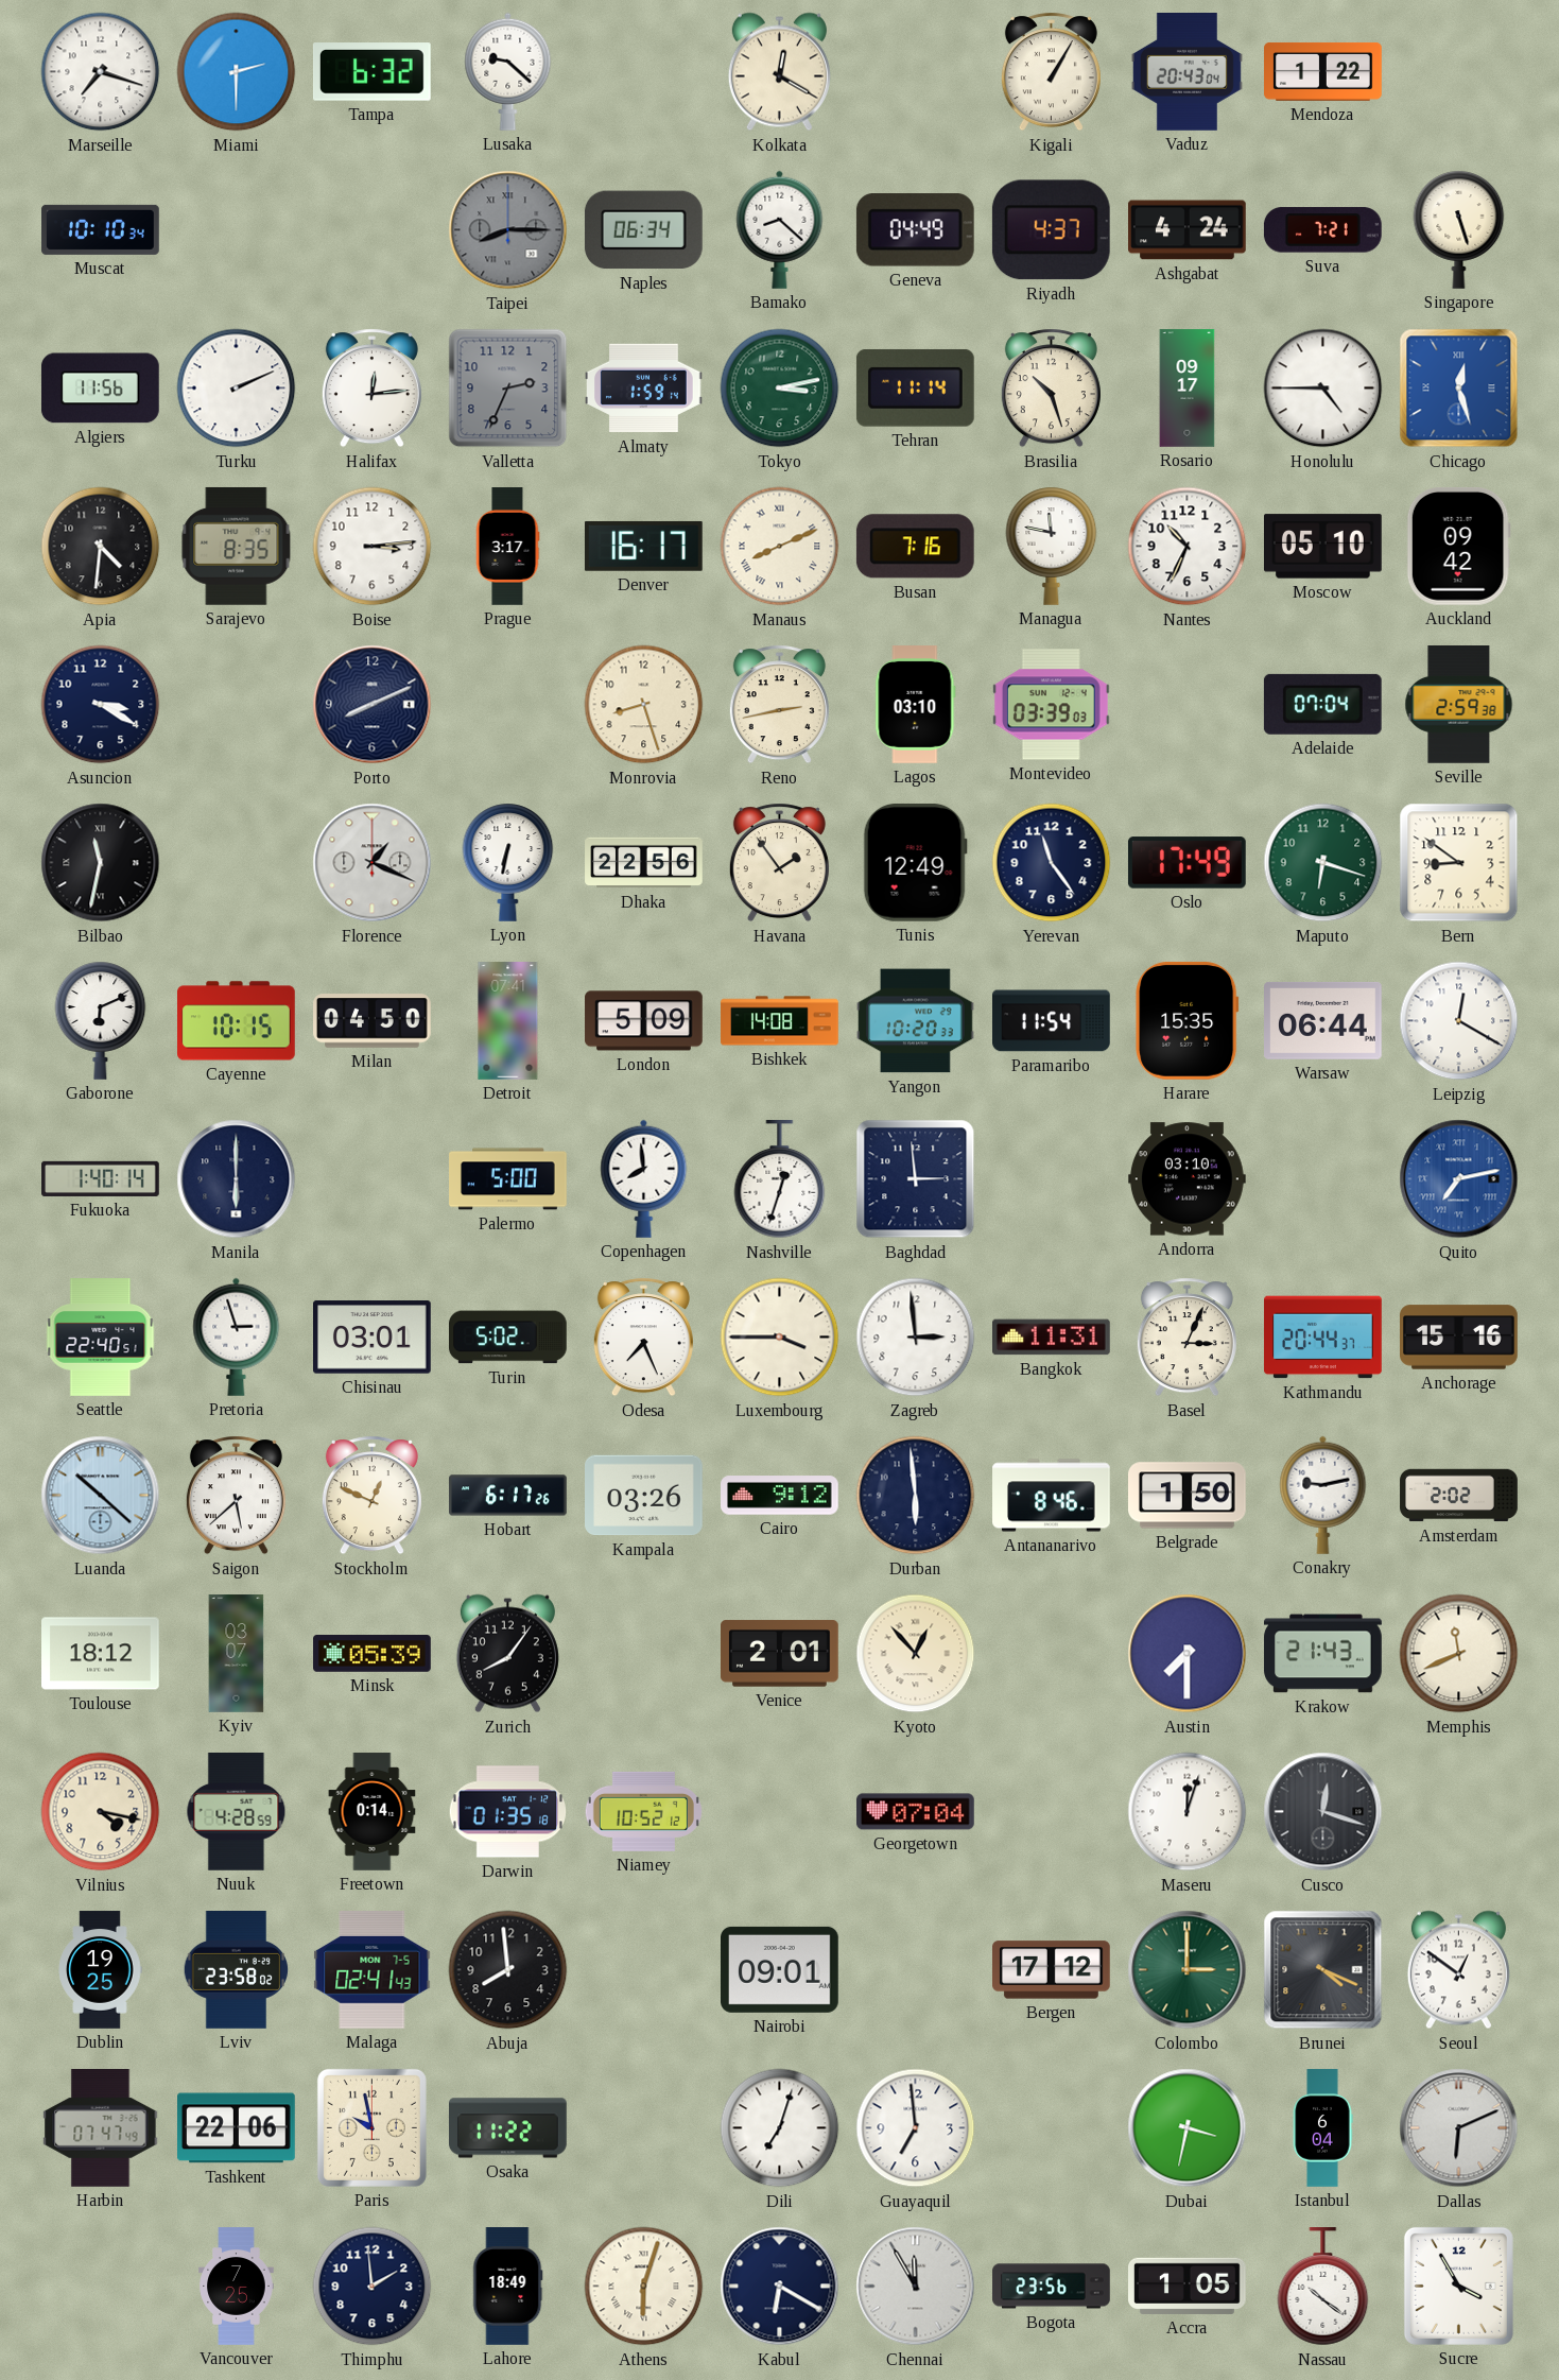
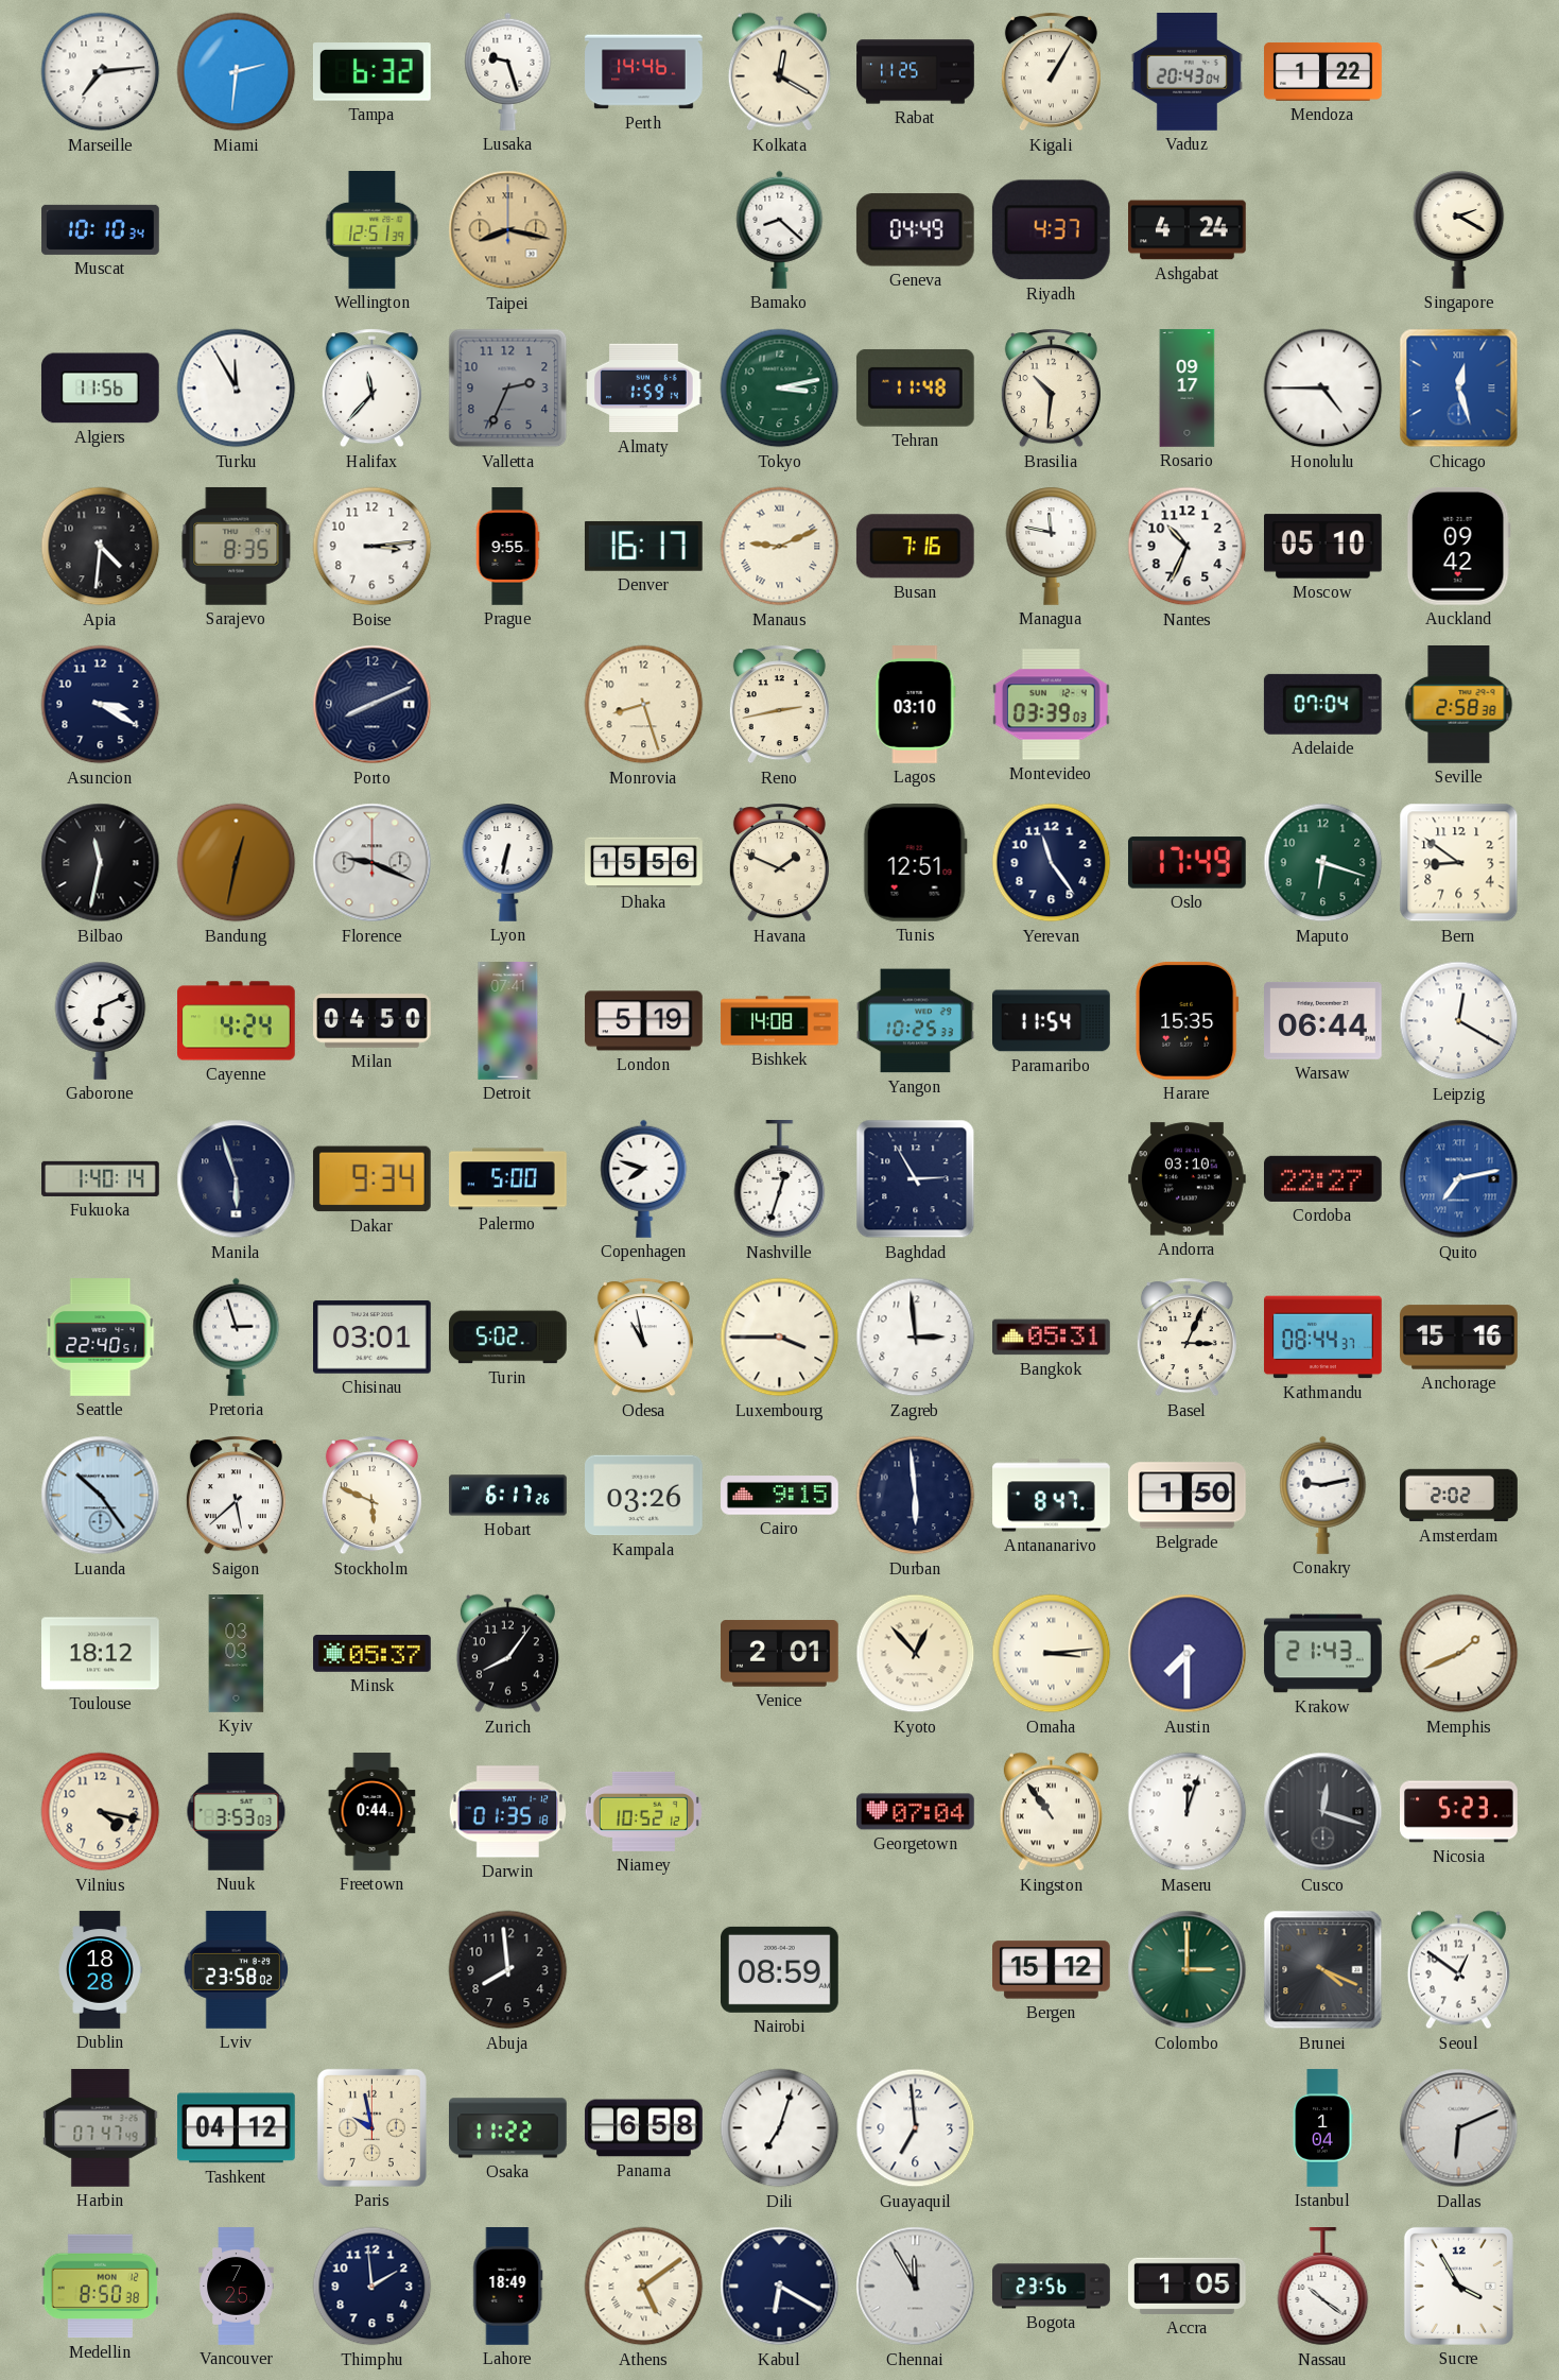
Marseille: 7:18 -> 7:14
Miami: 2:30 -> 2:31
Lusaka: 9:22 -> 9:27
Perth: none -> 14:46
Rabat: none -> 11:25
Wellington: none -> 12:51
Taipei: 8:15 -> 8:17
Taipei dial: grey -> champagne
Naples: 06:34 -> none
Suva: 7:21 -> none
Singapore: 5:27 -> 2:20
Turku: 2:11 -> 11:55
Halifax: 12:14 -> 11:37
Tehran: 11:14 -> 11:48
Brasilia: 10:27 -> 10:31
Prague: 3:17 -> 9:55
Manaus: 8:11 -> 9:11
Seville: 2:59 -> 2:58
Bandung: none -> 12:32
Florence: 1:19 -> 9:19
Dhaka: 22:56 -> 15:56
Havana: 1:54 -> 1:49
Tunis: 12:49 -> 12:51
Cayenne: 10:15 -> 4:24
London: 5:09 -> 5:19
Yangon: 10:20 -> 10:25
Manila: 6:00 -> 5:57
Dakar: none -> 9:34
Copenhagen: 7:59 -> 7:48
Baghdad: 2:59 -> 2:55
Cordoba: none -> 22:27
Odesa: 7:26 -> 10:58
Bangkok: 11:31 -> 05:31
Kathmandu: 20:44 -> 08:44
Luanda: 10:22 -> 10:24
Stockholm: 12:49 -> 5:49
Cairo: 9:12 -> 9:15
Antananarivo: 8:46 -> 8:47
Kyiv: 03:07 -> 03:03
Minsk: 05:39 -> 05:37
Omaha: none -> 3:14
Memphis: 11:41 -> 1:41
Nuuk: 4:28 -> 3:53
Freetown: 0:14 -> 0:44
Kingston: none -> 10:54
Nicosia: none -> 5:23
Dublin: 19:25 -> 18:28
Malaga: 02:41 -> none
Nairobi: 09:01 -> 08:59
Bergen: 17:12 -> 15:12
Tashkent: 22:06 -> 04:12
Panama: none -> 6:58
Dubai: 3:32 -> none
Istanbul: 6:04 -> 1:04
Medellin: none -> 8:50
Athens: 6:03 -> 5:09
